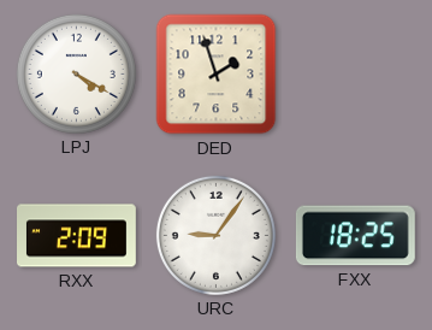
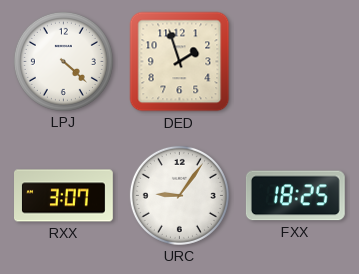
LPJ: 4:20 -> 4:22
RXX: 2:09 -> 3:07
